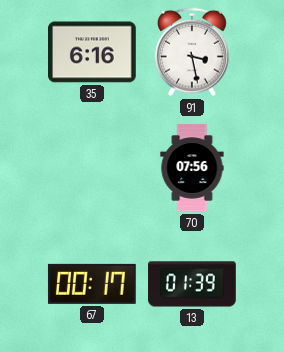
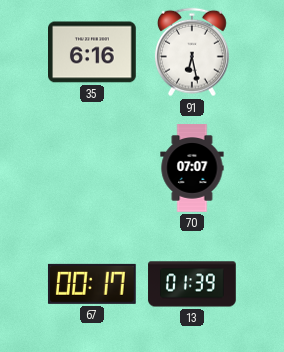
91: 3:28 -> 6:28
70: 07:56 -> 07:07
